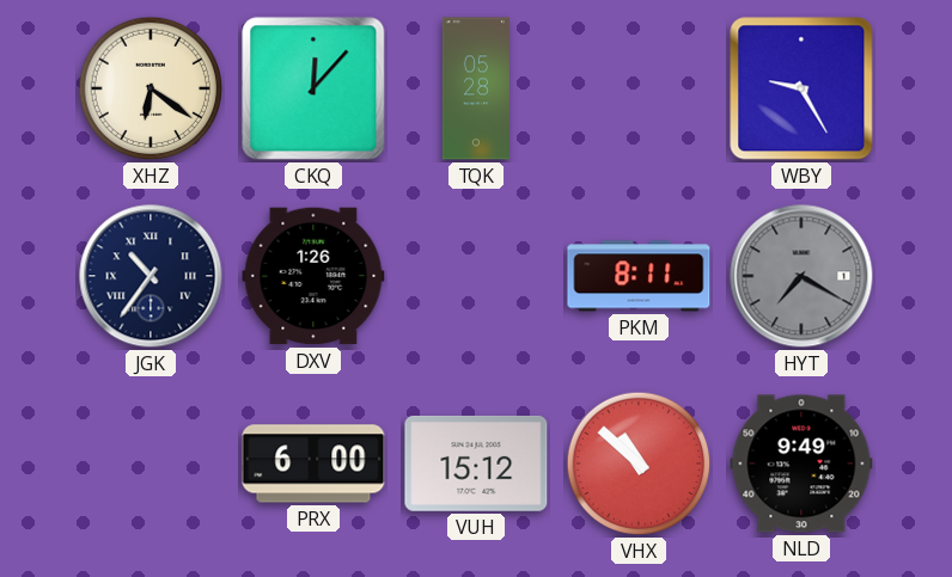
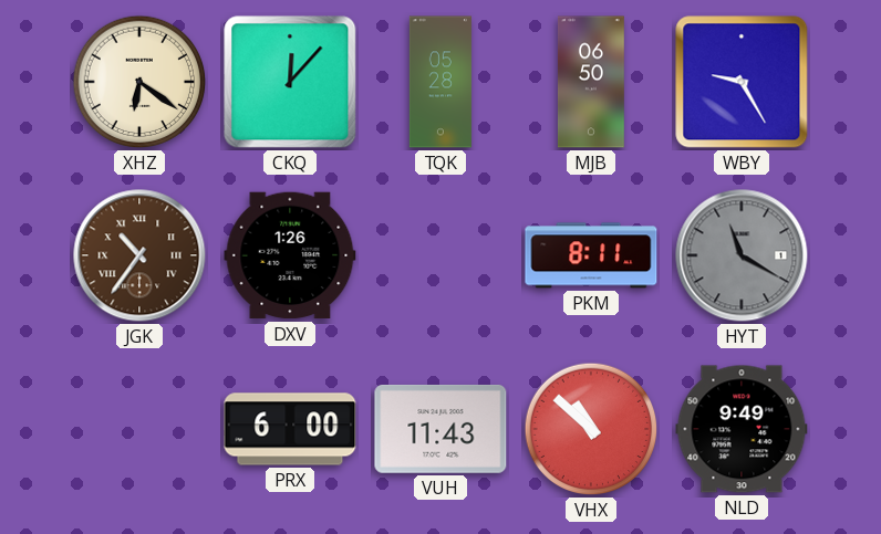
MJB: none -> 06:50
JGK dial: navy -> brown
HYT: 7:20 -> 11:20
VUH: 15:12 -> 11:43
